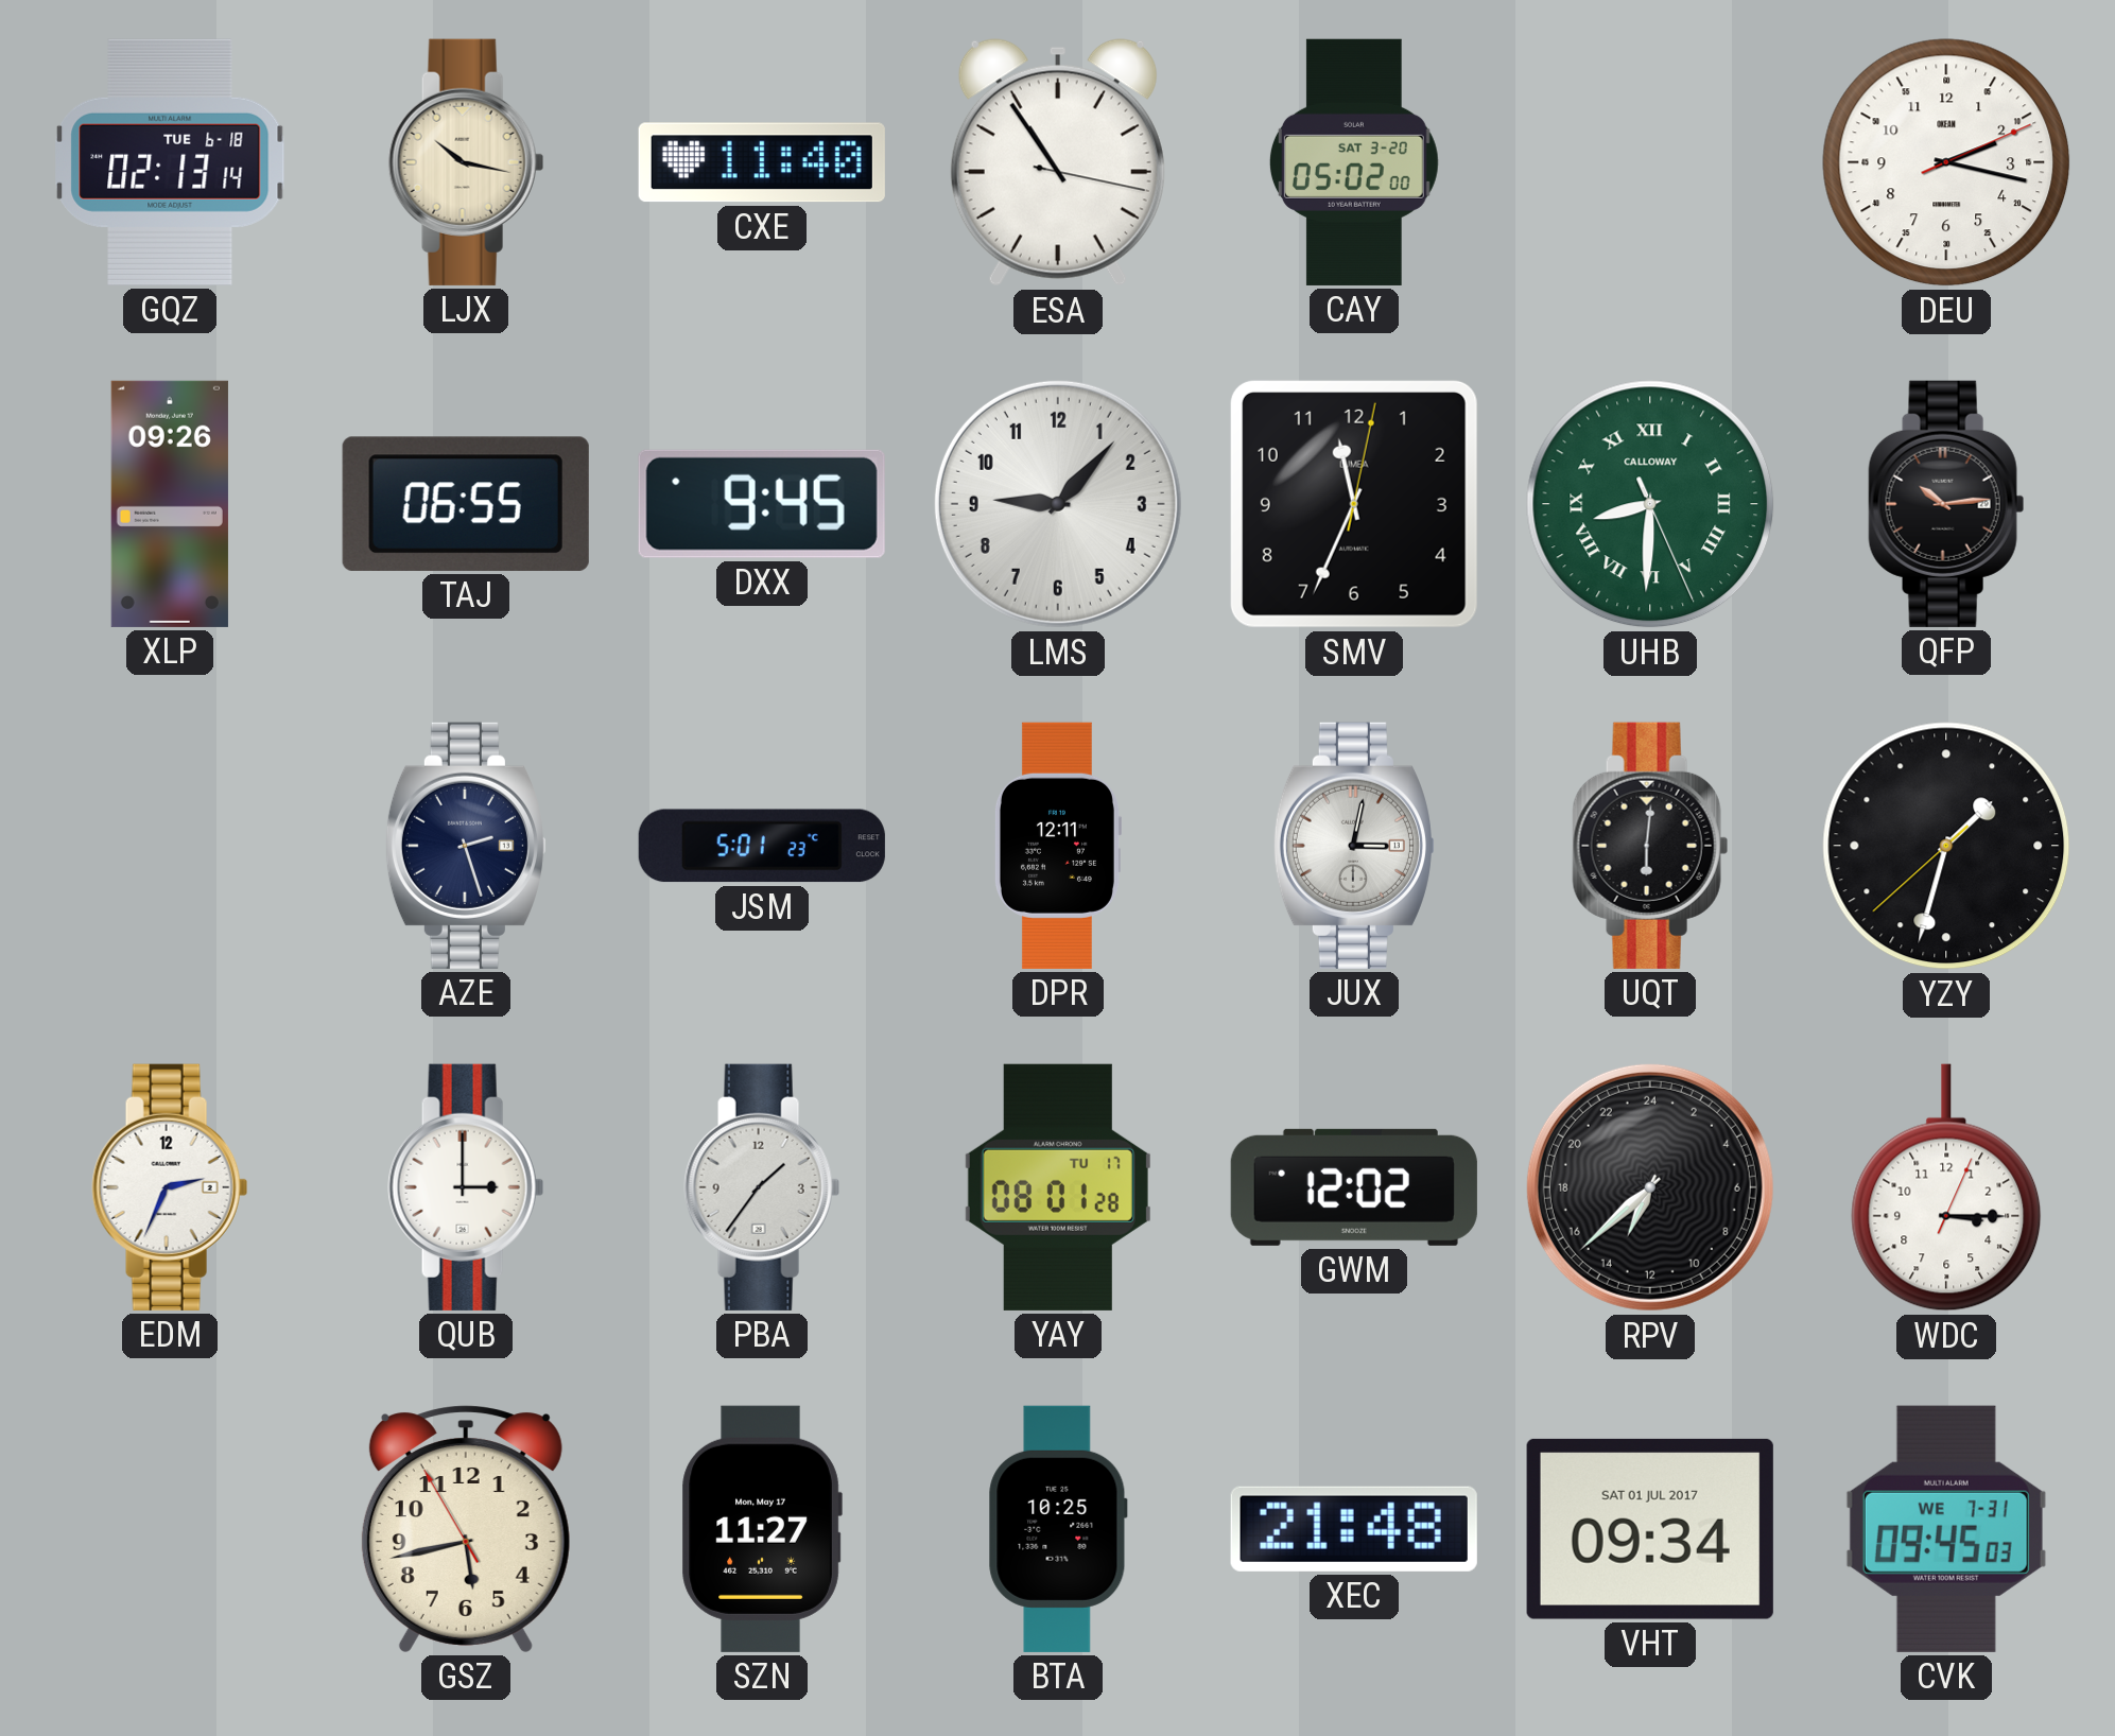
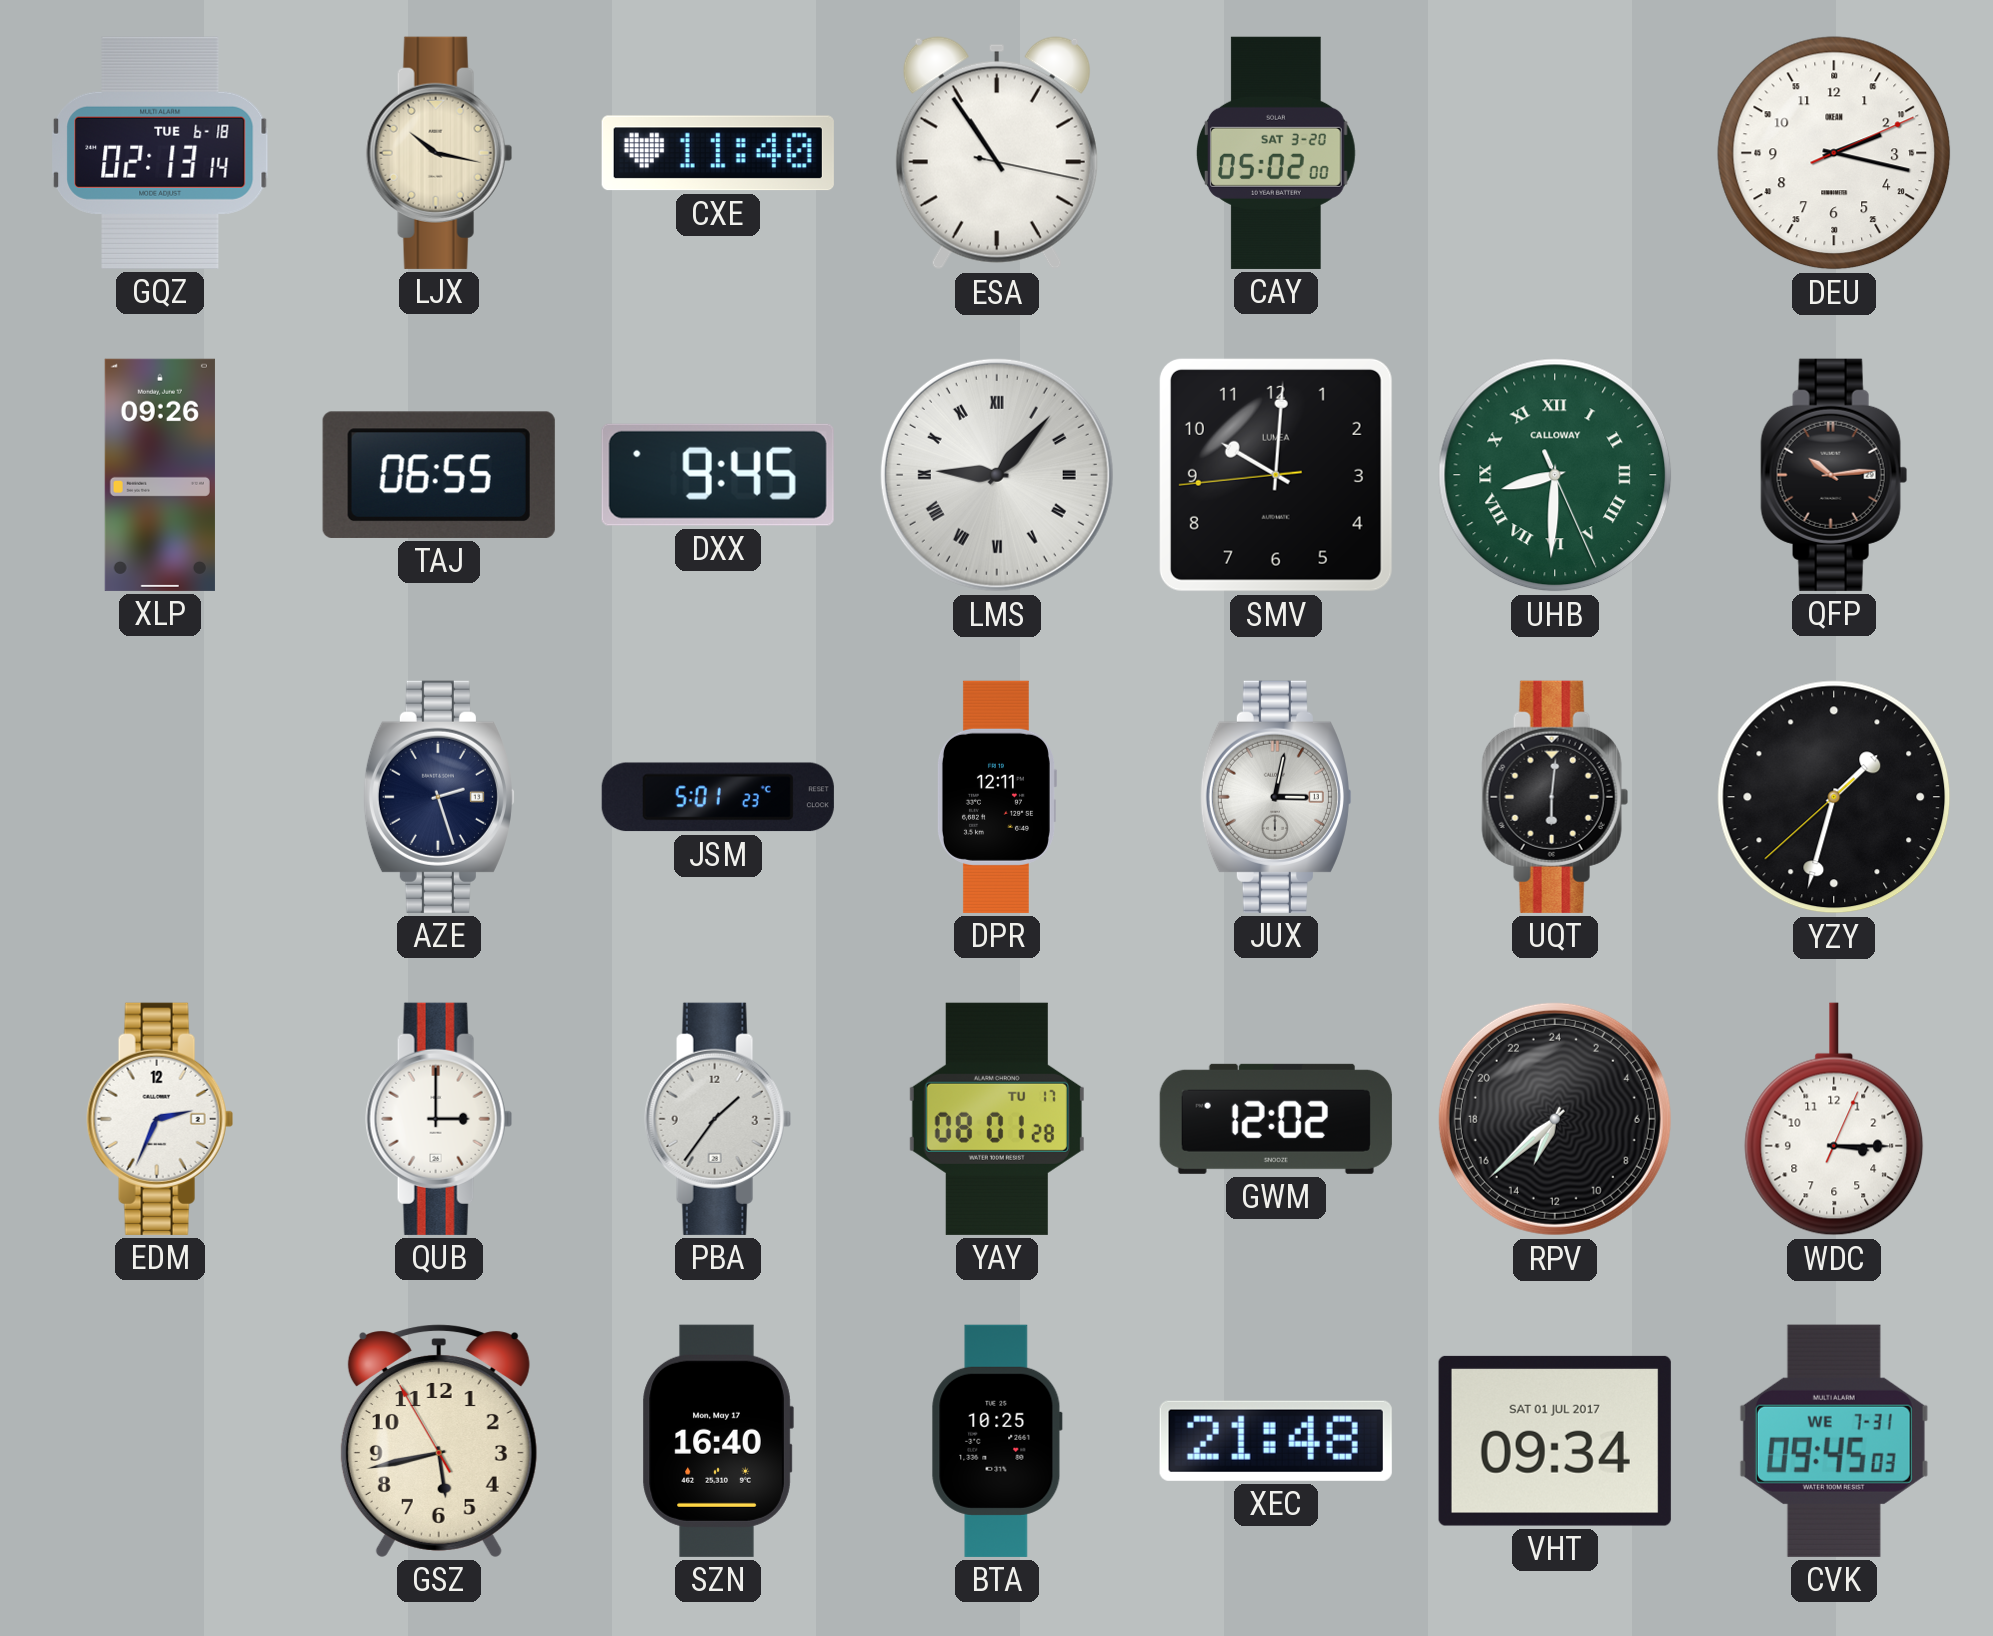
LMS numerals: Arabic -> Roman
SMV: 11:34 -> 10:00
SZN: 11:27 -> 16:40
